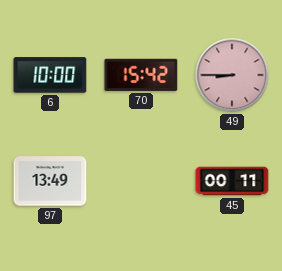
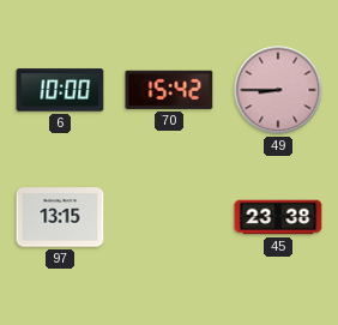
97: 13:49 -> 13:15
45: 00:11 -> 23:38
